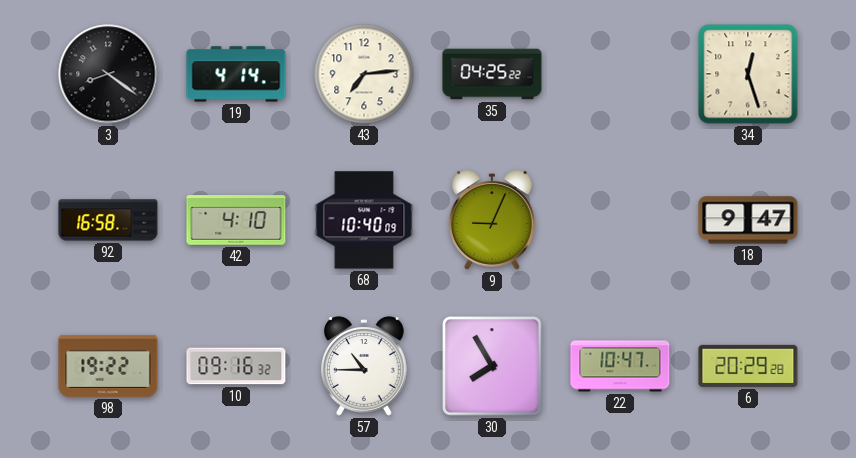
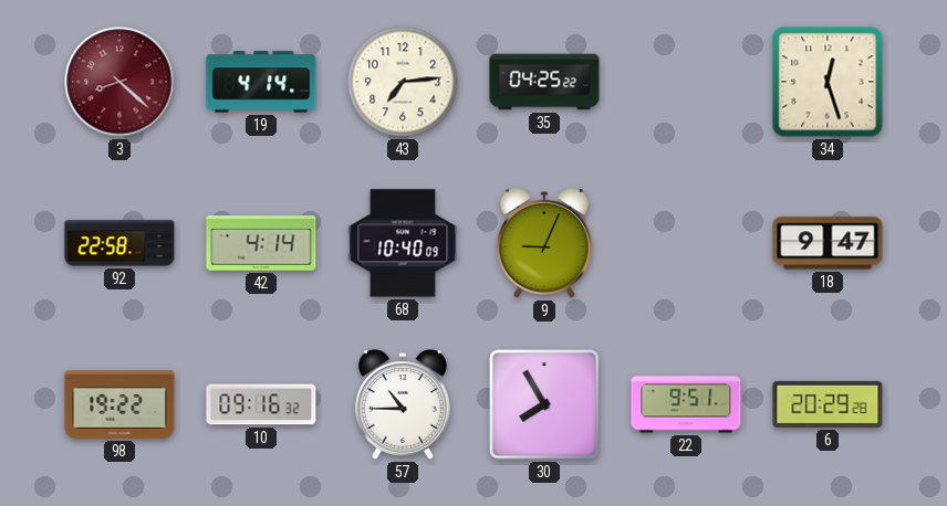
3: 8:21 -> 8:22
3 dial: black -> burgundy
92: 16:58 -> 22:58
42: 4:10 -> 4:14
22: 10:47 -> 9:51
